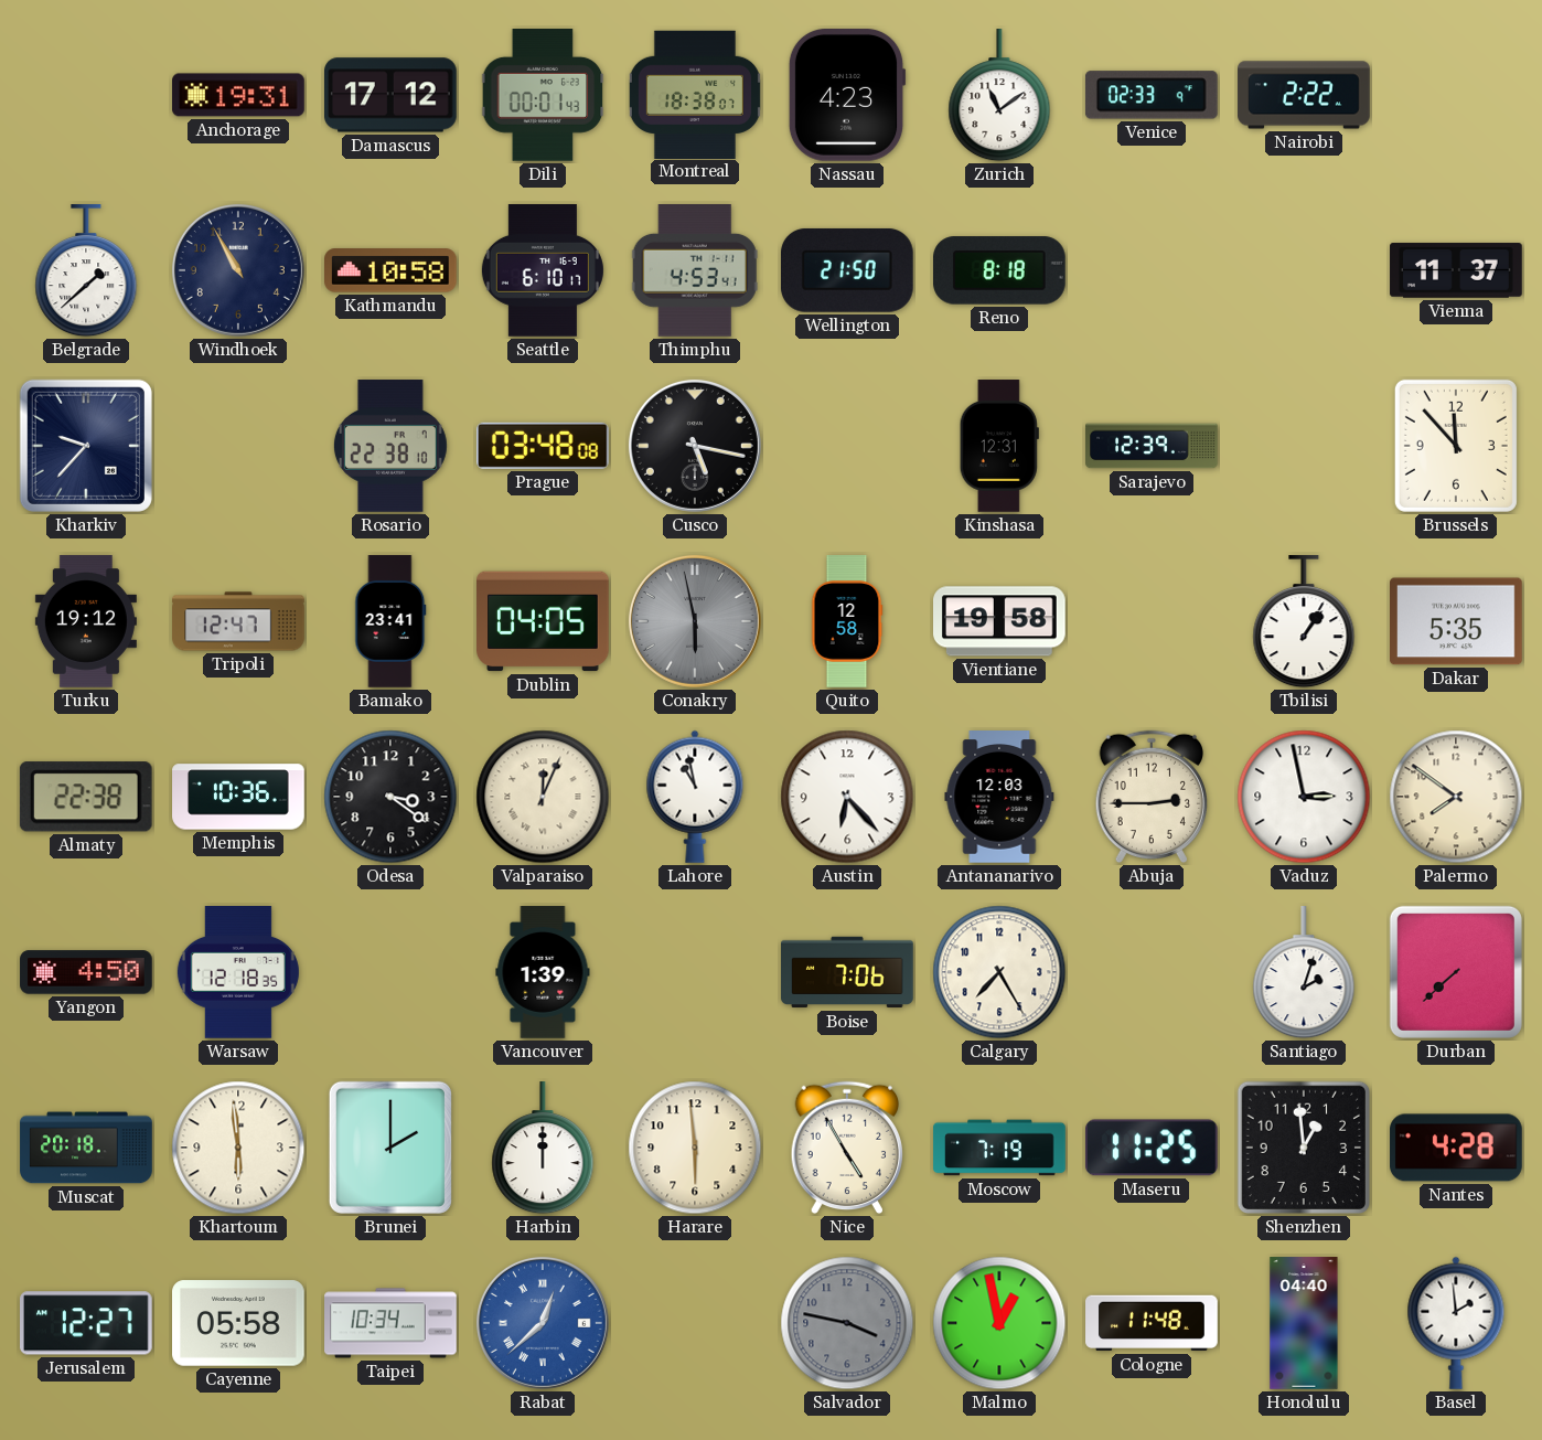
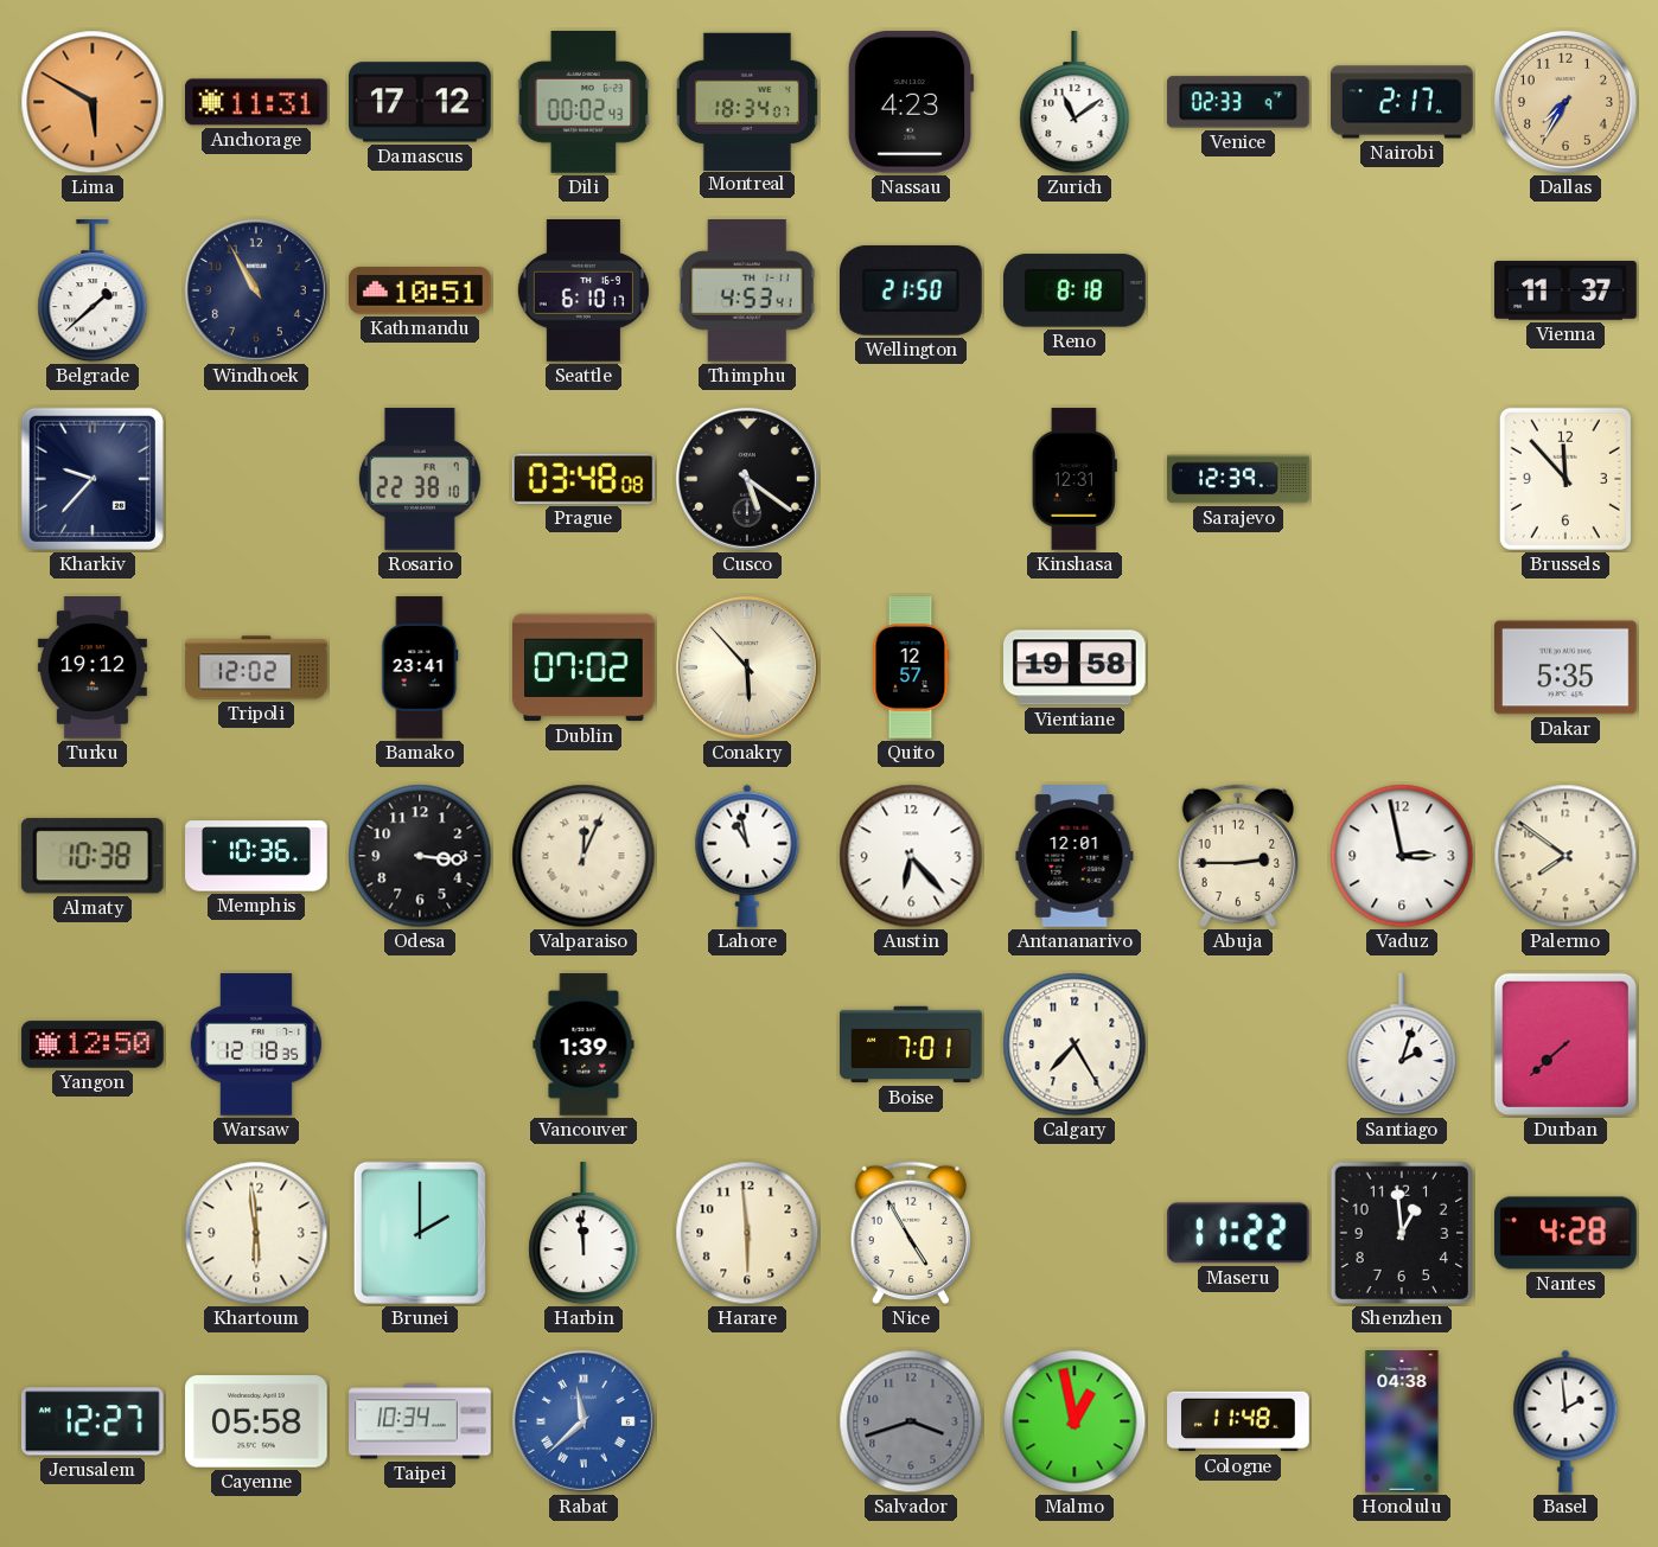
Lima: none -> 5:50
Anchorage: 19:31 -> 11:31
Dili: 00:01 -> 00:02
Montreal: 18:38 -> 18:34
Nairobi: 2:22 -> 2:17
Dallas: none -> 7:35
Kathmandu: 10:58 -> 10:51
Cusco: 5:17 -> 5:21
Tripoli: 12:47 -> 12:02
Dublin: 04:05 -> 07:02
Conakry: 5:58 -> 5:53
Conakry dial: grey -> cream
Quito: 12:58 -> 12:57
Tbilisi: 1:06 -> none
Almaty: 22:38 -> 10:38
Odesa: 3:21 -> 3:16
Antananarivo: 12:03 -> 12:01
Yangon: 4:50 -> 12:50
Boise: 7:06 -> 7:01
Muscat: 20:18 -> none
Harbin: 12:00 -> 11:59
Moscow: 7:19 -> none
Maseru: 11:25 -> 11:22
Rabat: 12:38 -> 11:38
Salvador: 3:47 -> 3:42
Honolulu: 04:40 -> 04:38
